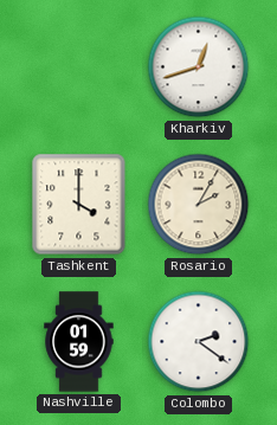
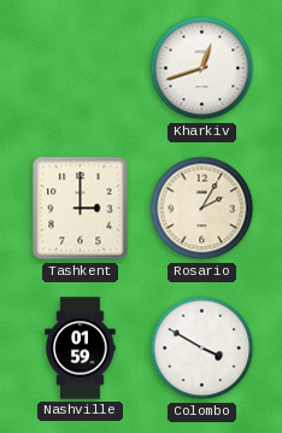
Tashkent: 4:00 -> 3:00
Colombo: 2:21 -> 3:50
